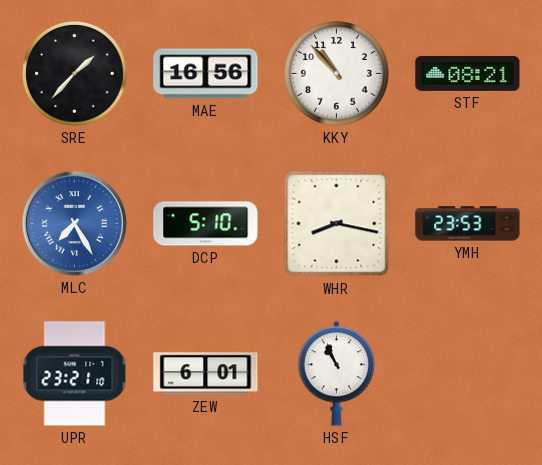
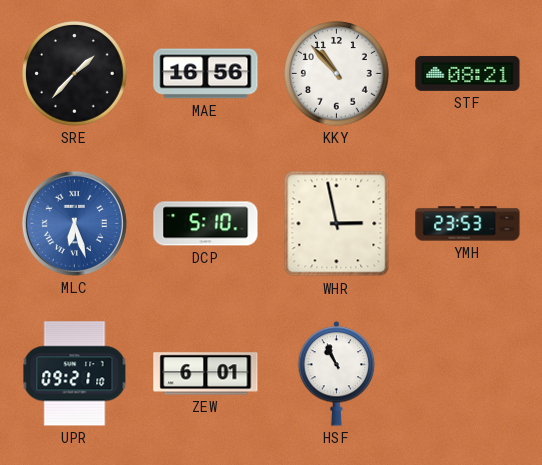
MLC: 7:25 -> 6:27
WHR: 8:17 -> 2:58
UPR: 23:21 -> 09:21
